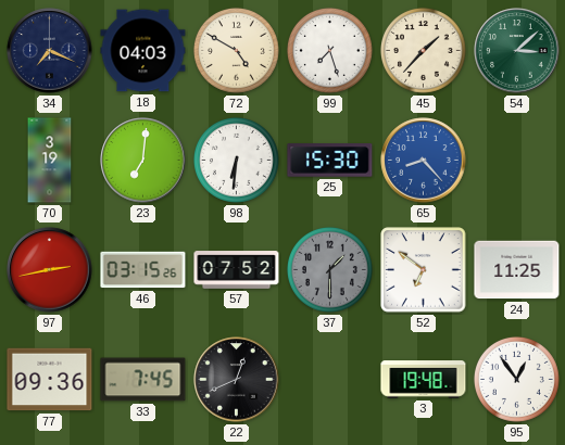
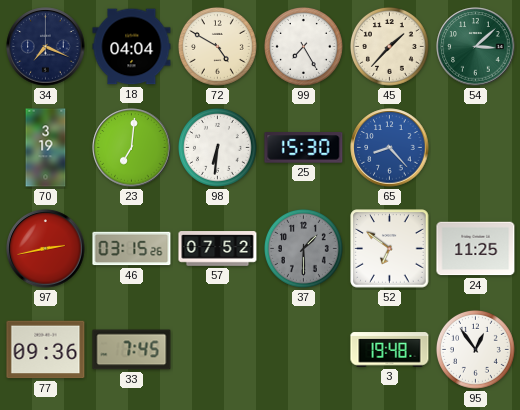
18: 04:03 -> 04:04
99: 7:27 -> 7:25
22: 12:41 -> none
